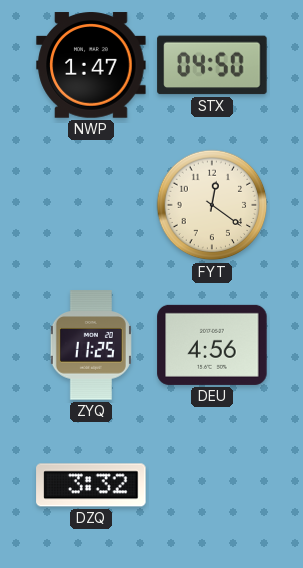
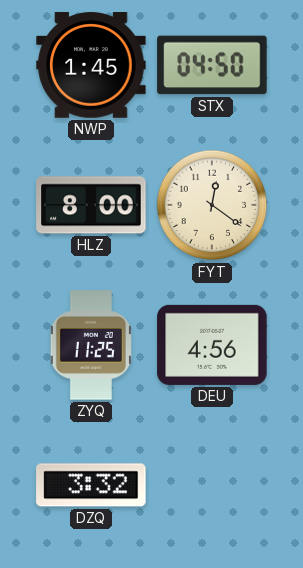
NWP: 1:47 -> 1:45
HLZ: none -> 8:00
